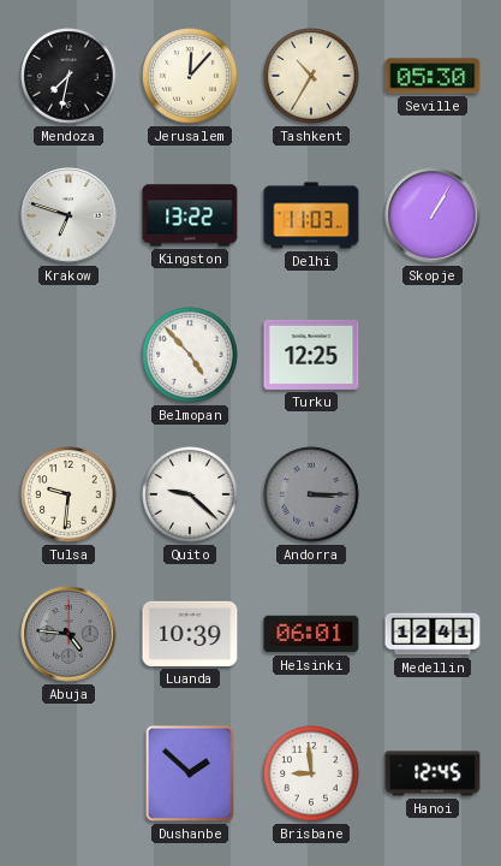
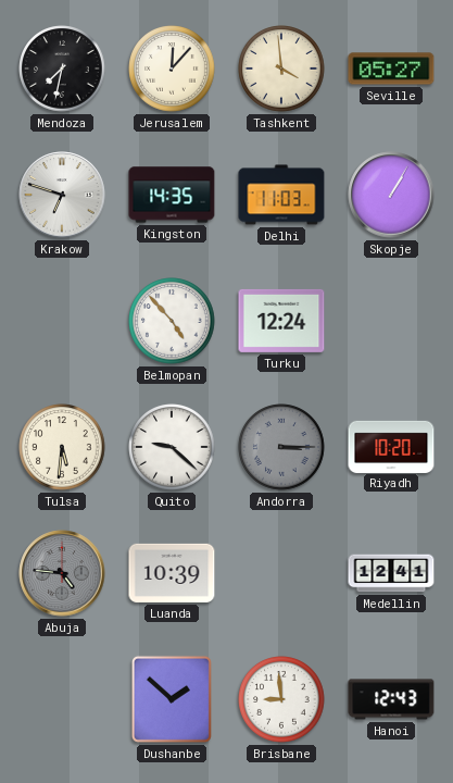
Tashkent: 10:35 -> 3:59
Seville: 05:30 -> 05:27
Kingston: 13:22 -> 14:35
Turku: 12:25 -> 12:24
Tulsa: 9:31 -> 5:31
Riyadh: none -> 10:20
Helsinki: 06:01 -> none
Hanoi: 12:45 -> 12:43
